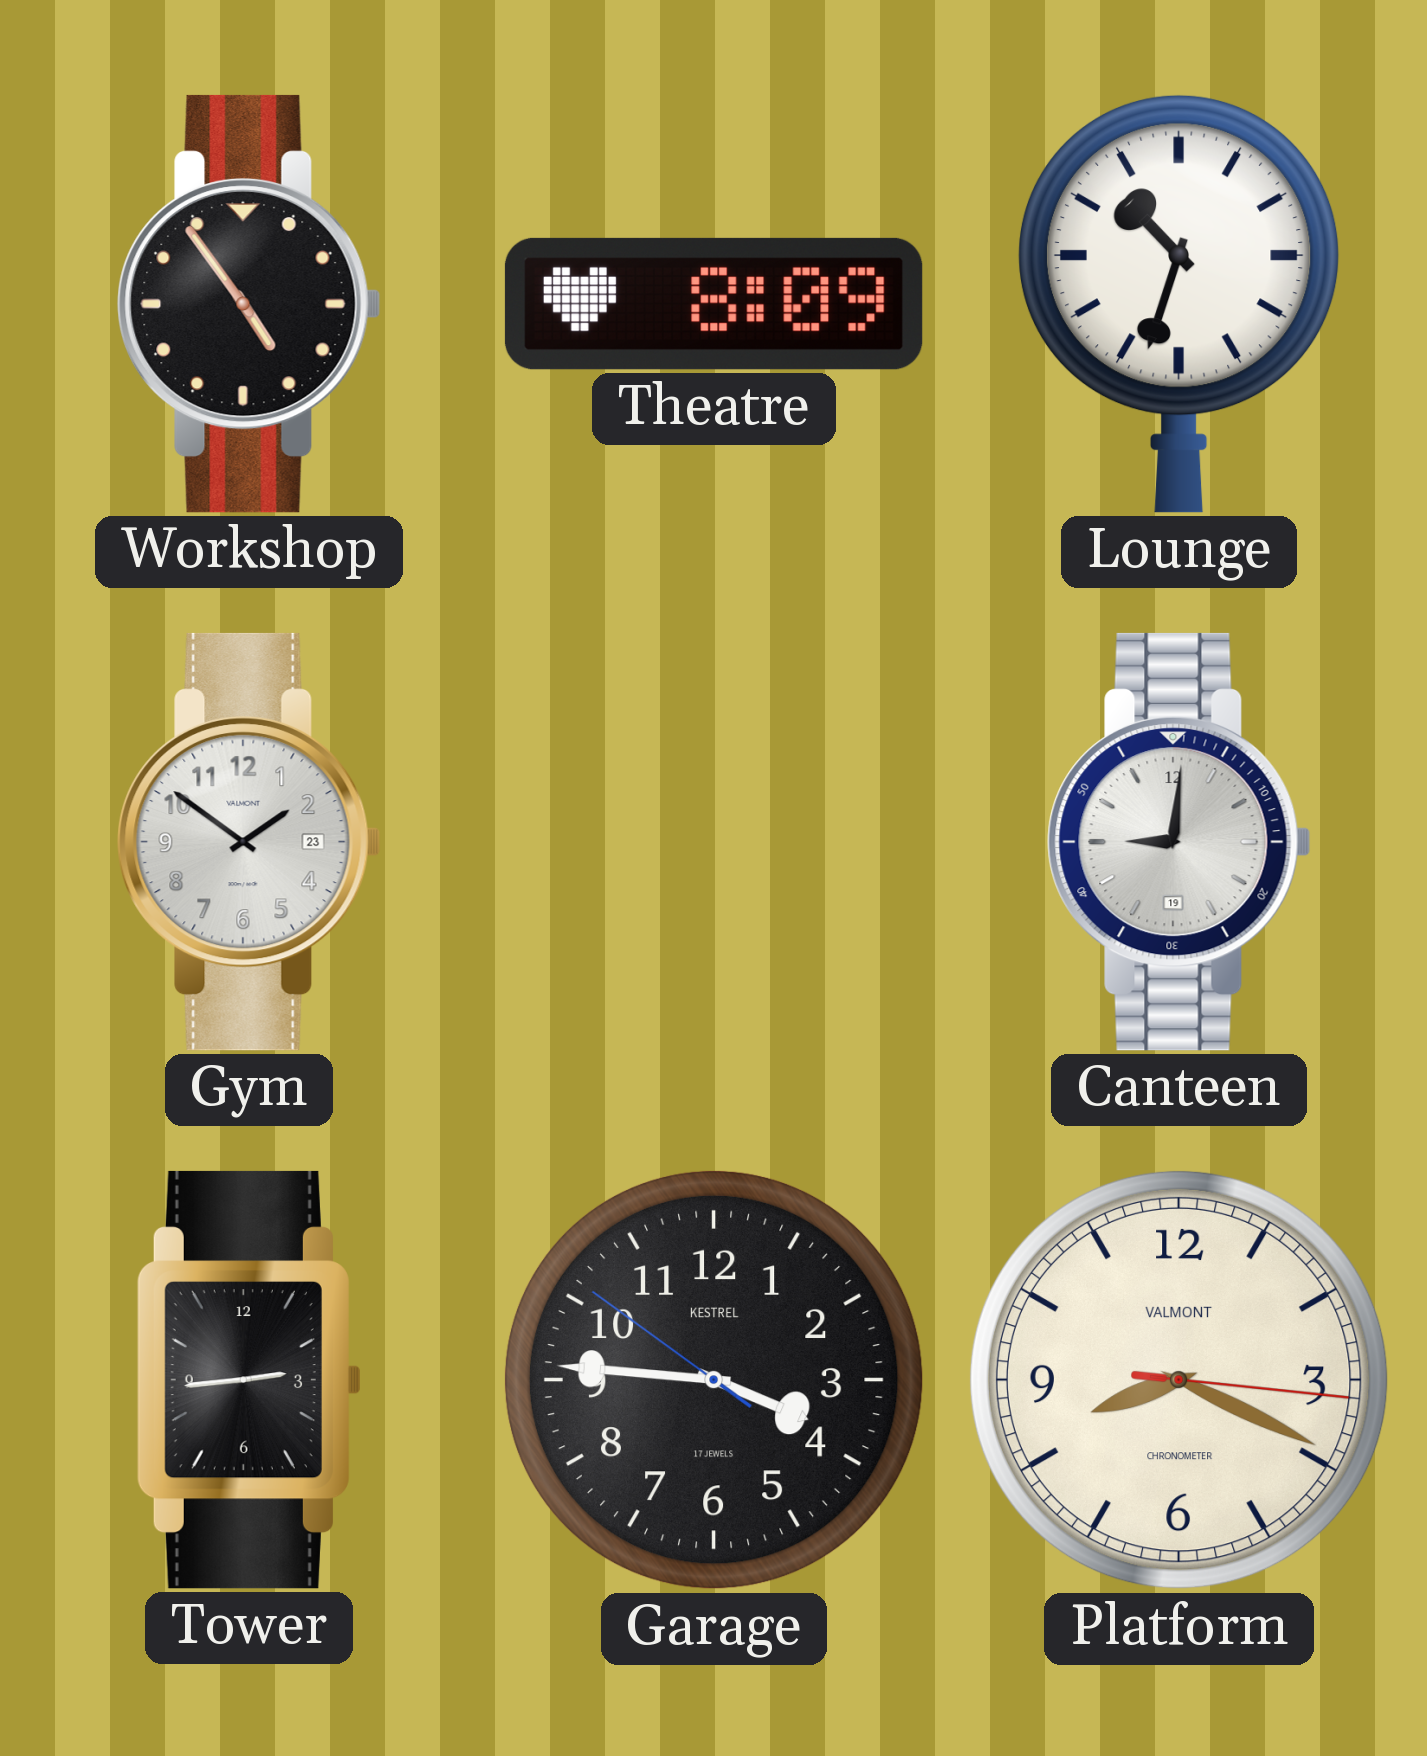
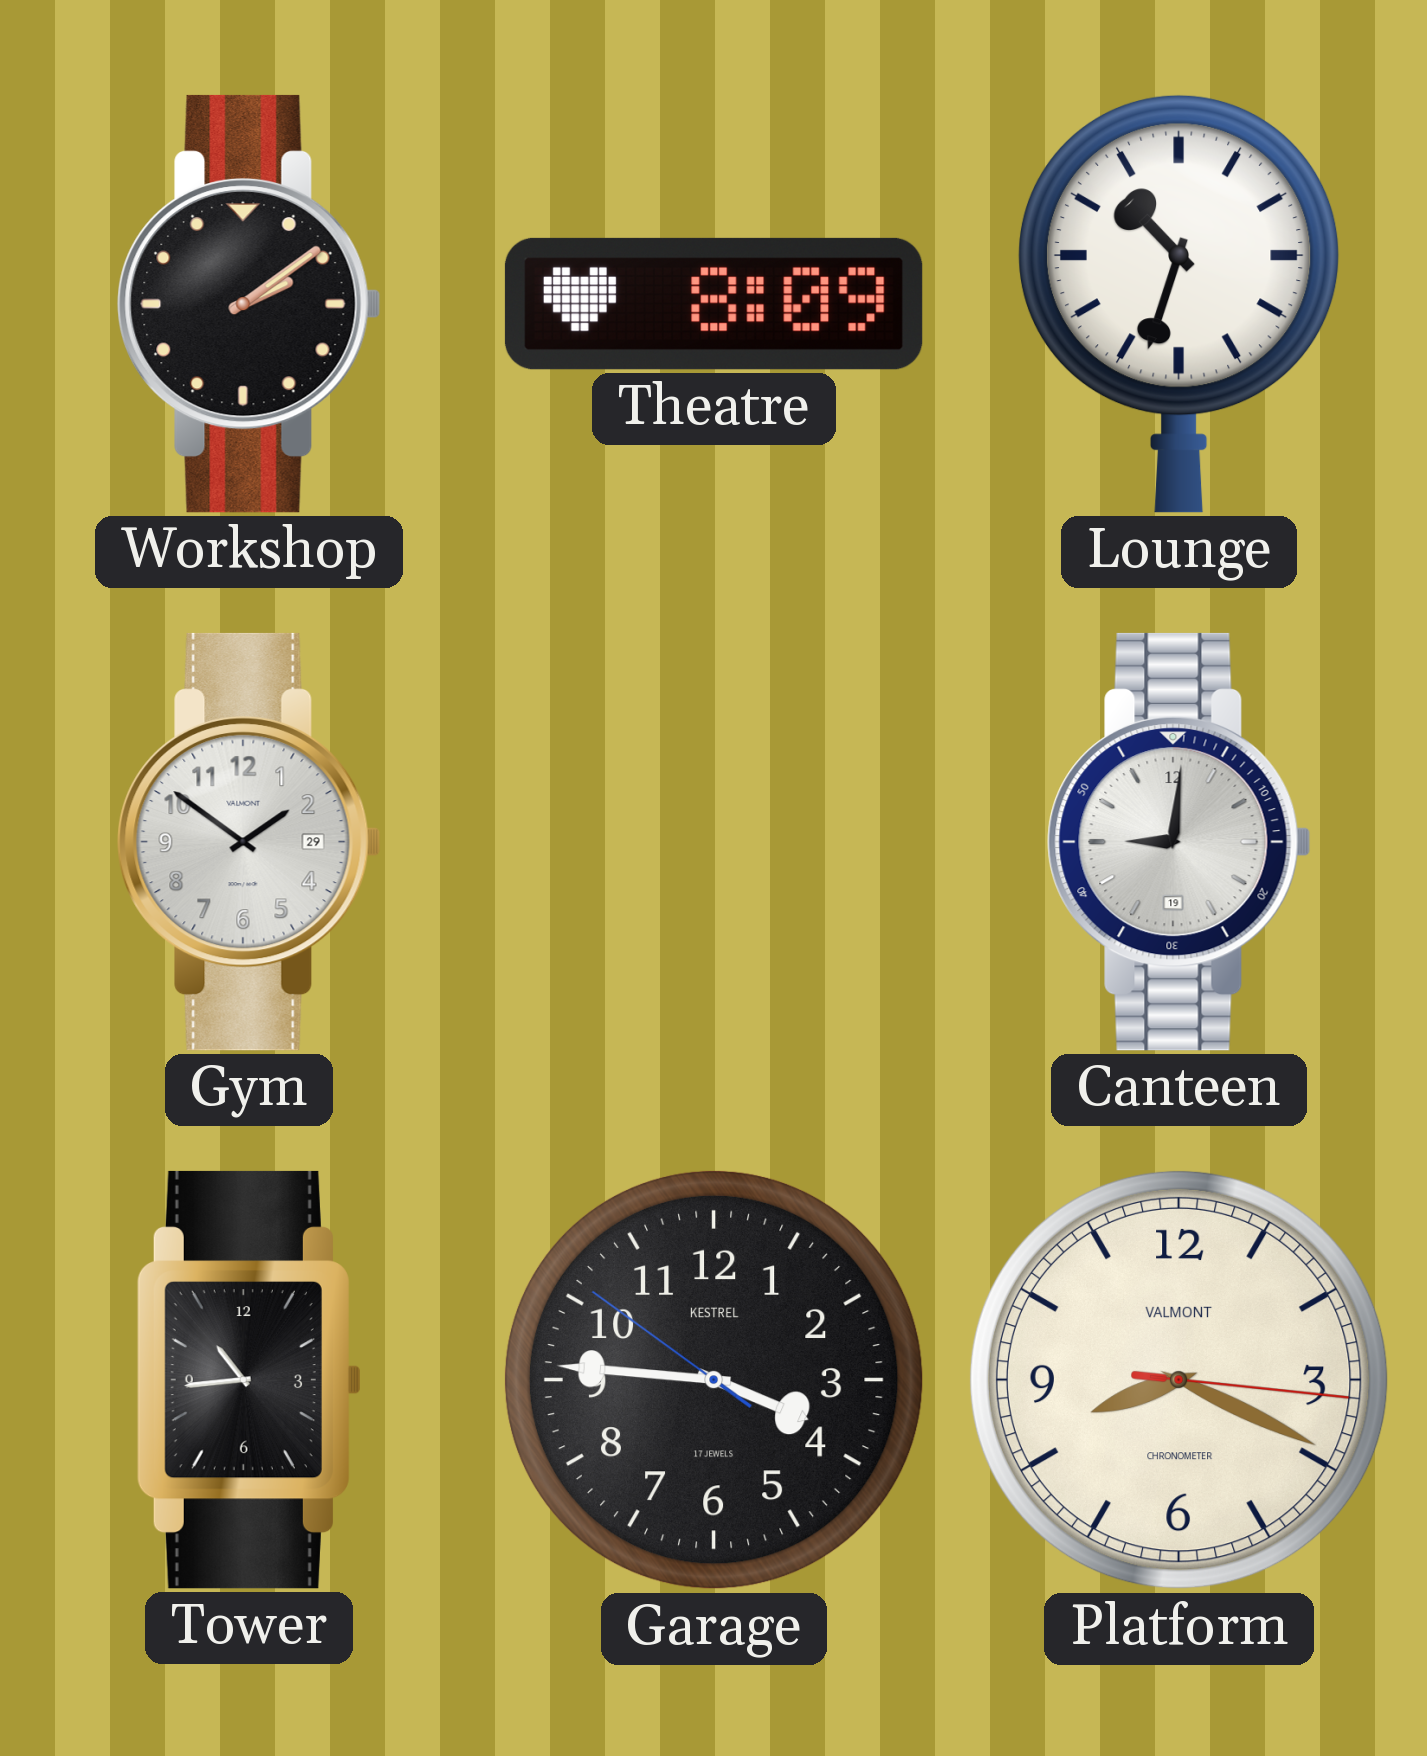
Workshop: 4:54 -> 2:09
Gym date: 23 -> 29
Tower: 2:44 -> 10:44
